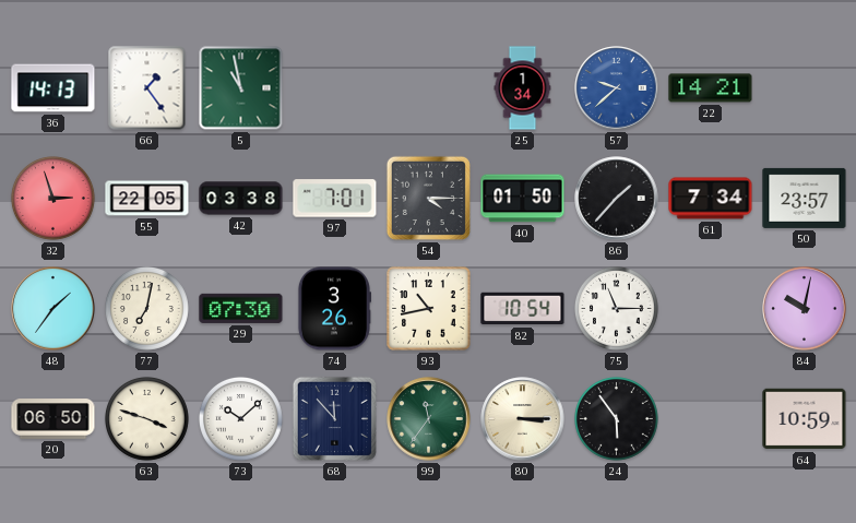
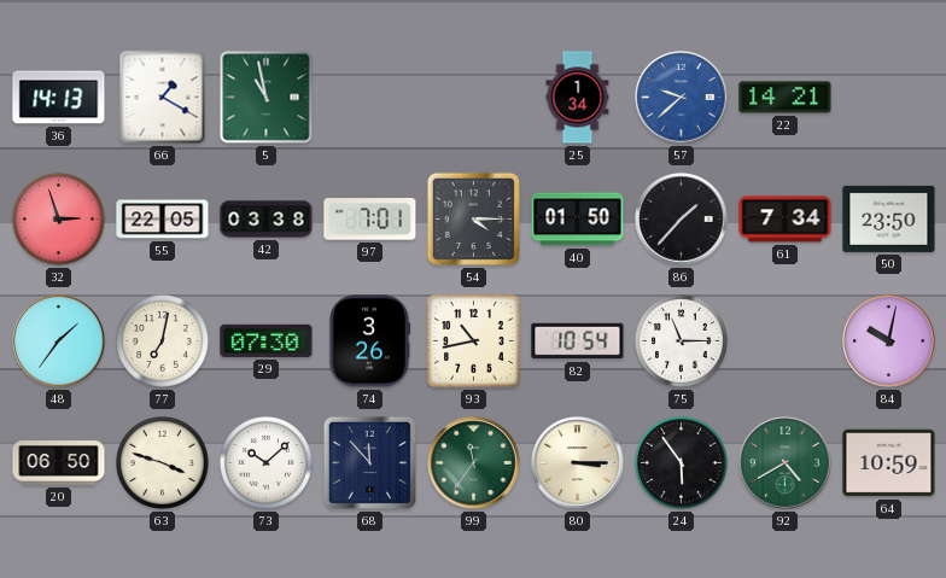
66: 1:24 -> 1:20
50: 23:57 -> 23:50
92: none -> 4:40
